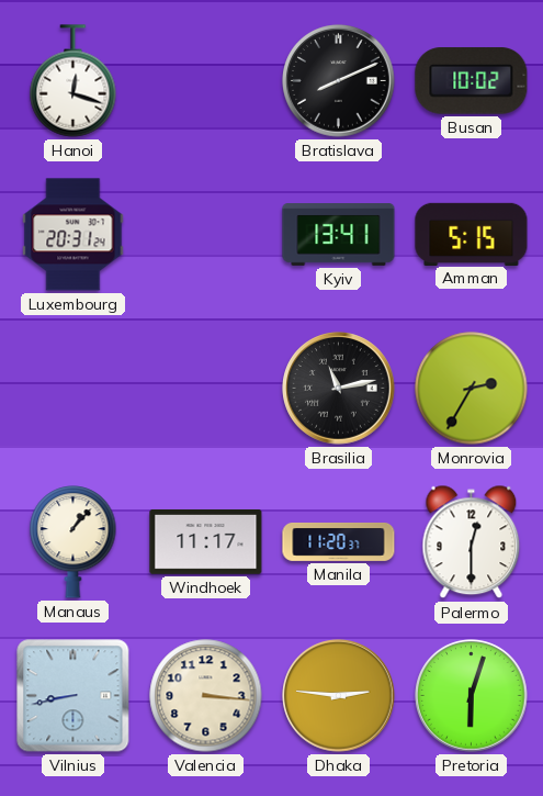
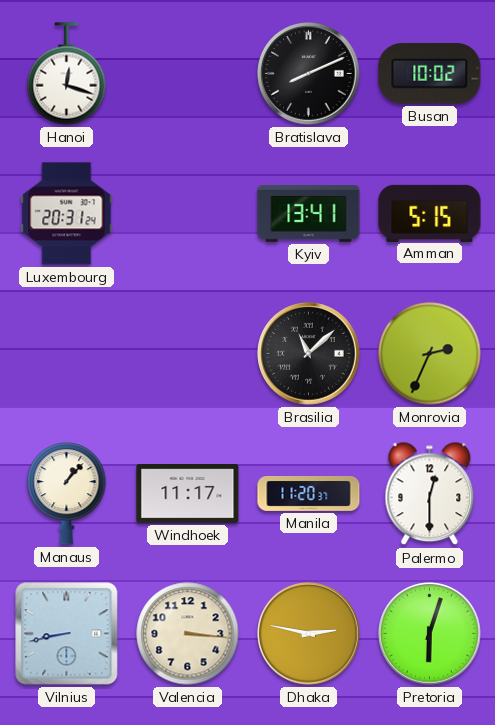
Brasilia: 11:13 -> 11:08
Monrovia: 2:35 -> 2:34
Dhaka: 2:46 -> 2:47
